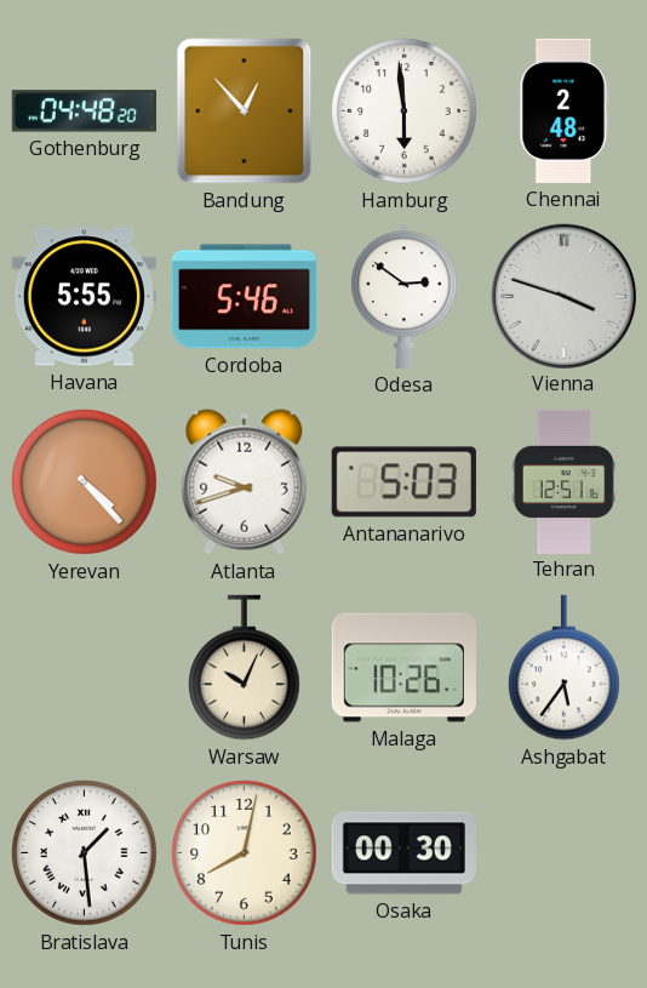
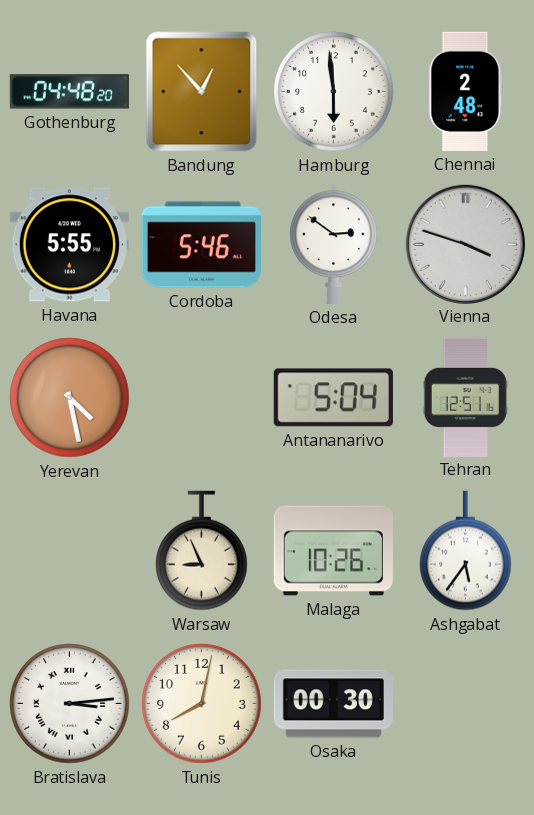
Yerevan: 4:23 -> 4:28
Atlanta: 9:42 -> none
Antananarivo: 5:03 -> 5:04
Warsaw: 10:04 -> 8:56
Bratislava: 1:29 -> 3:14
